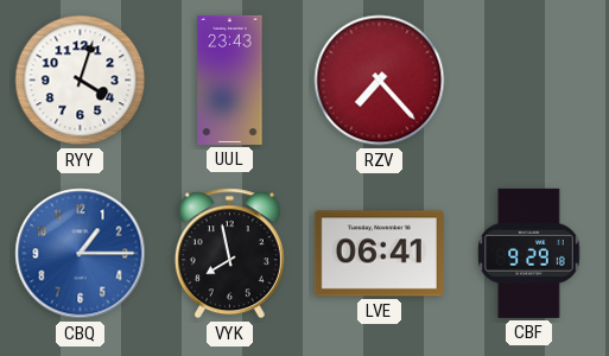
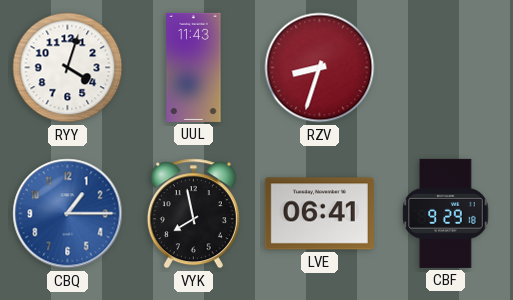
UUL: 23:43 -> 11:43
RZV: 7:23 -> 8:33
